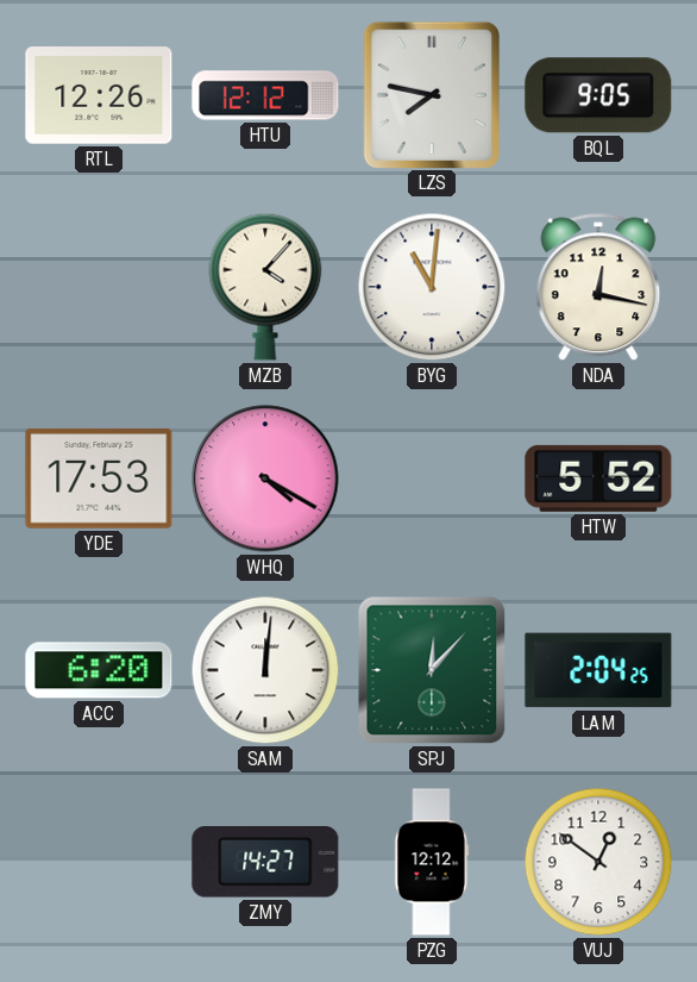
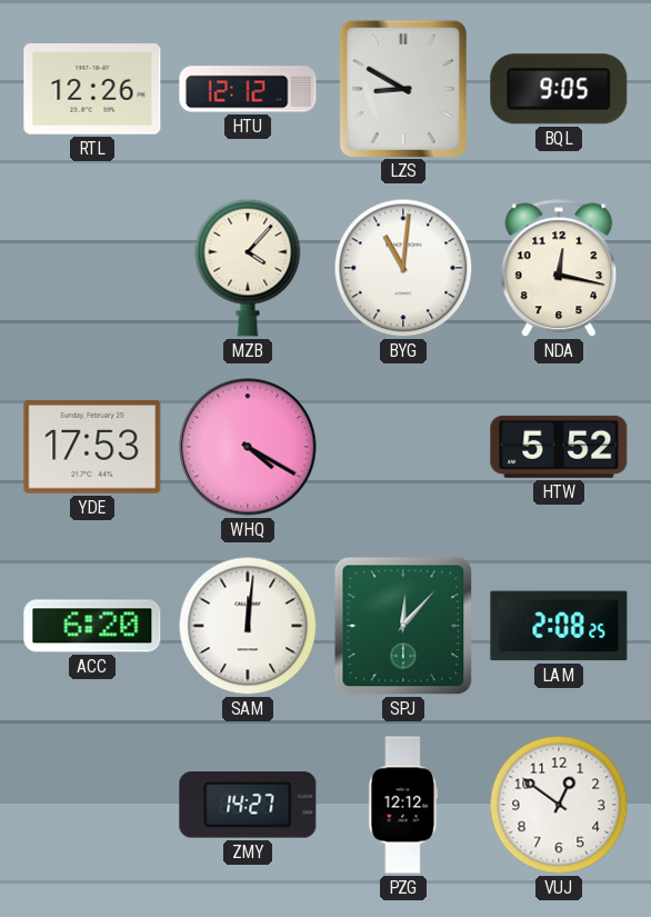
LZS: 7:47 -> 8:50
LAM: 2:04 -> 2:08
